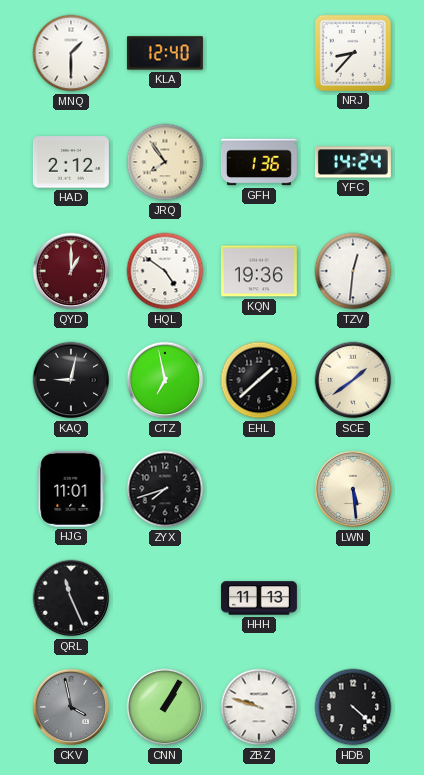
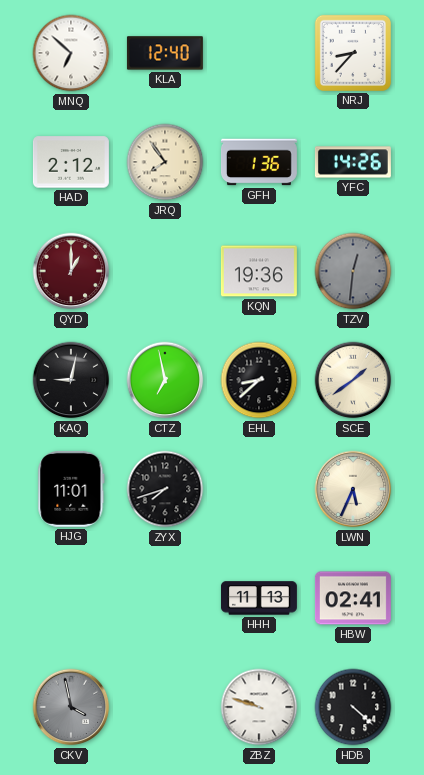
MNQ: 1:30 -> 6:52
YFC: 14:24 -> 14:26
HQL: 4:51 -> none
TZV dial: white -> grey
EHL: 1:38 -> 8:38
LWN: 5:29 -> 5:34
QRL: 11:26 -> none
HBW: none -> 02:41
CNN: 1:05 -> none
